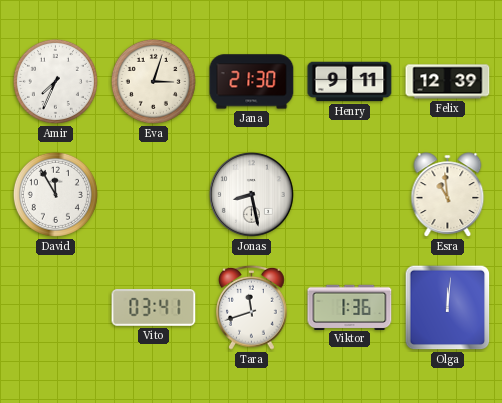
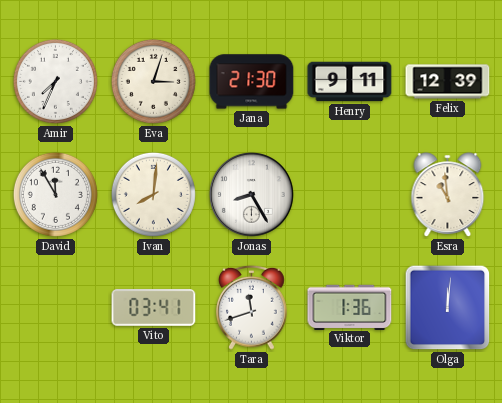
Ivan: none -> 8:01
Jonas: 8:28 -> 8:25
